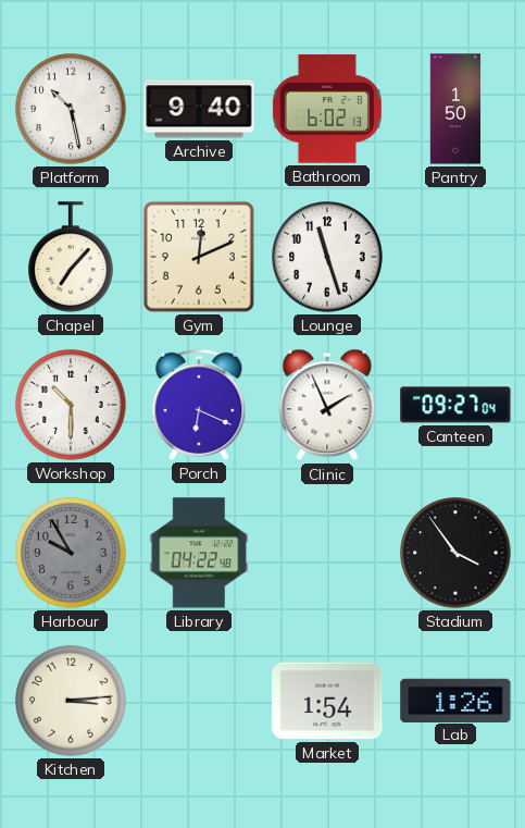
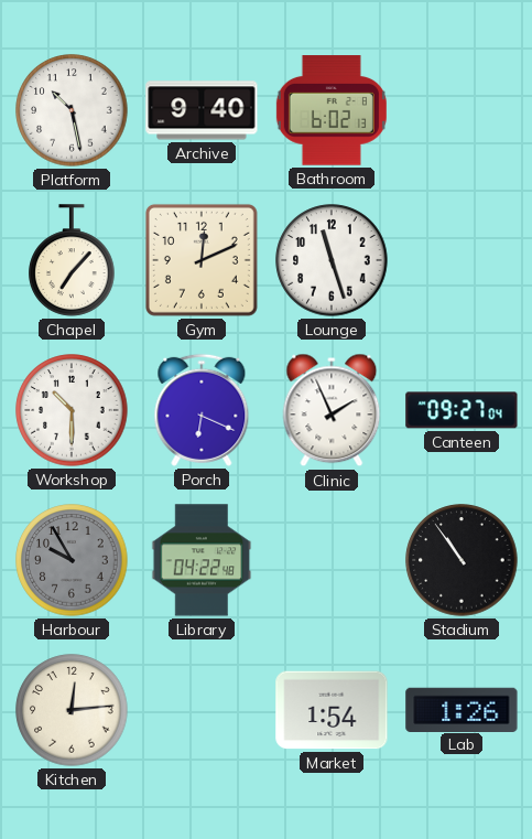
Pantry: 1:50 -> none
Stadium: 3:54 -> 10:54
Kitchen: 3:14 -> 12:14
